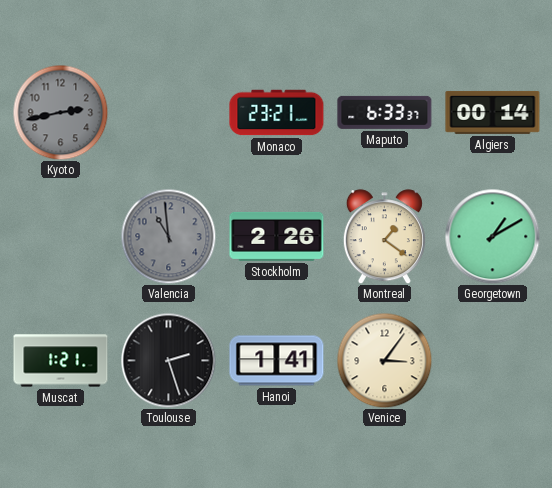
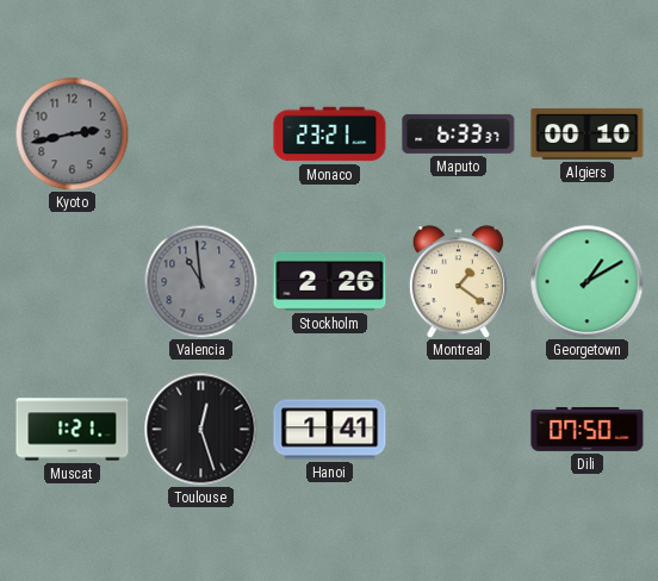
Algiers: 00:14 -> 00:10
Toulouse: 2:27 -> 12:27
Venice: 3:06 -> none
Dili: none -> 07:50
